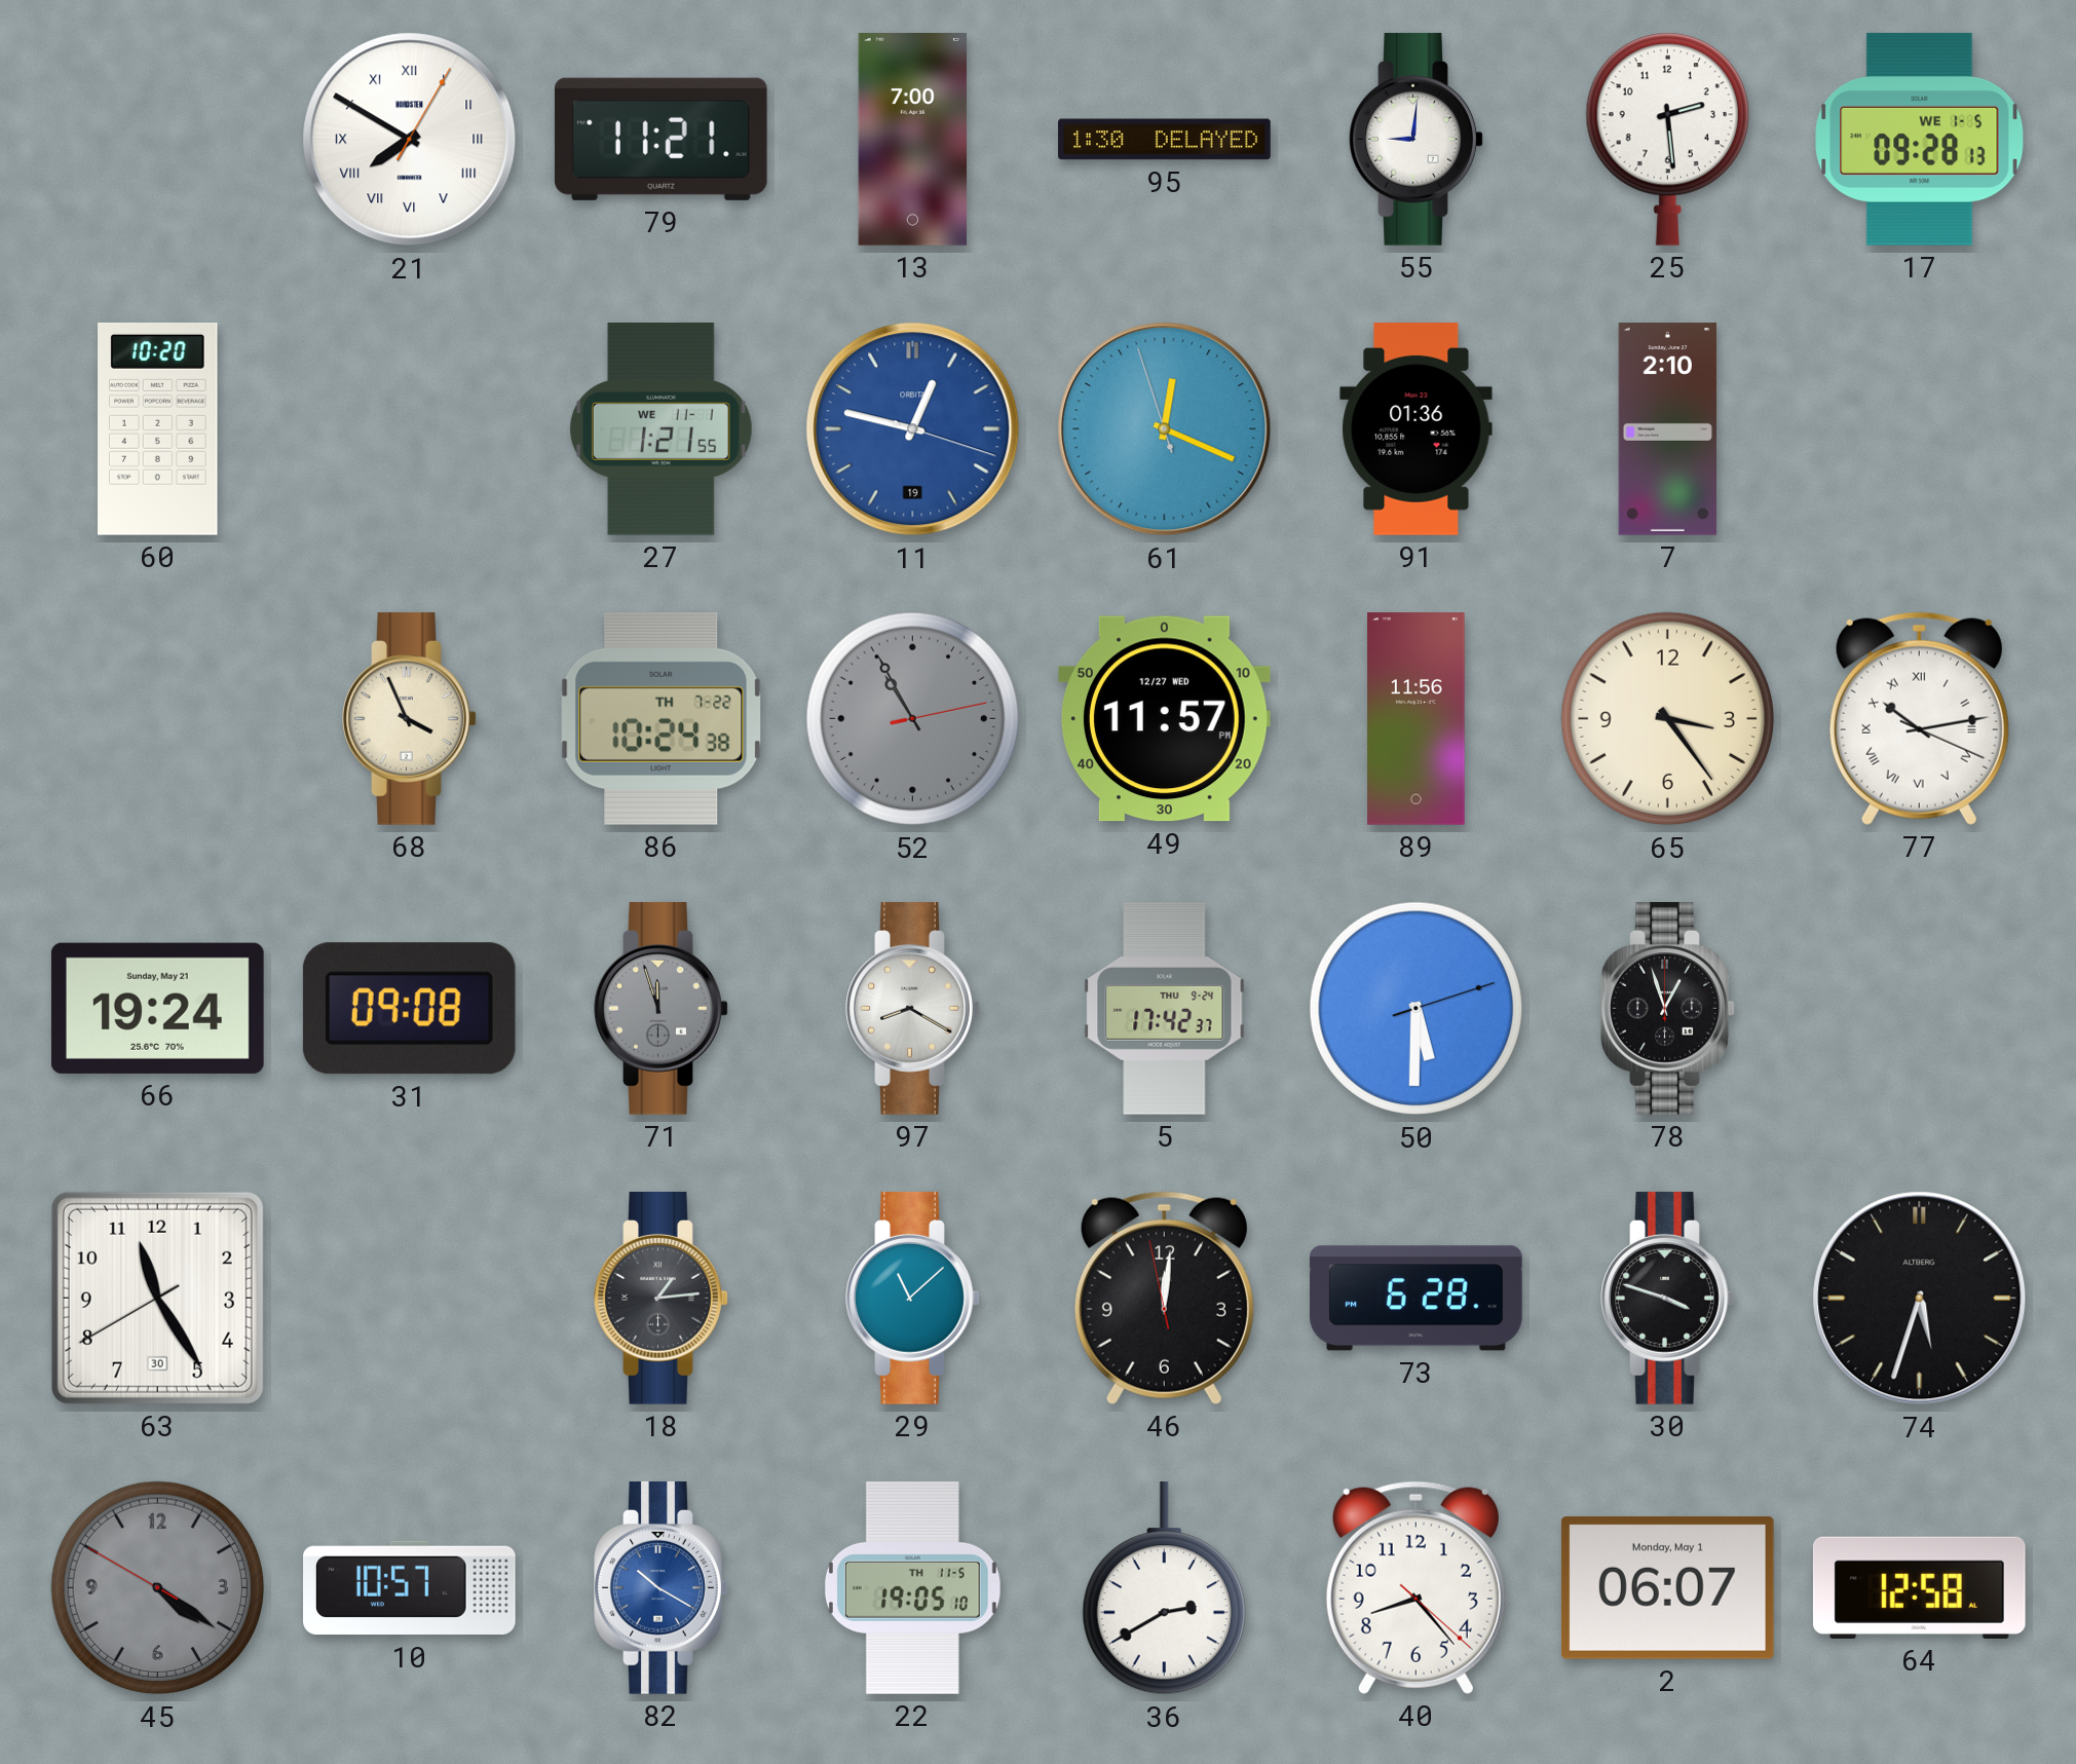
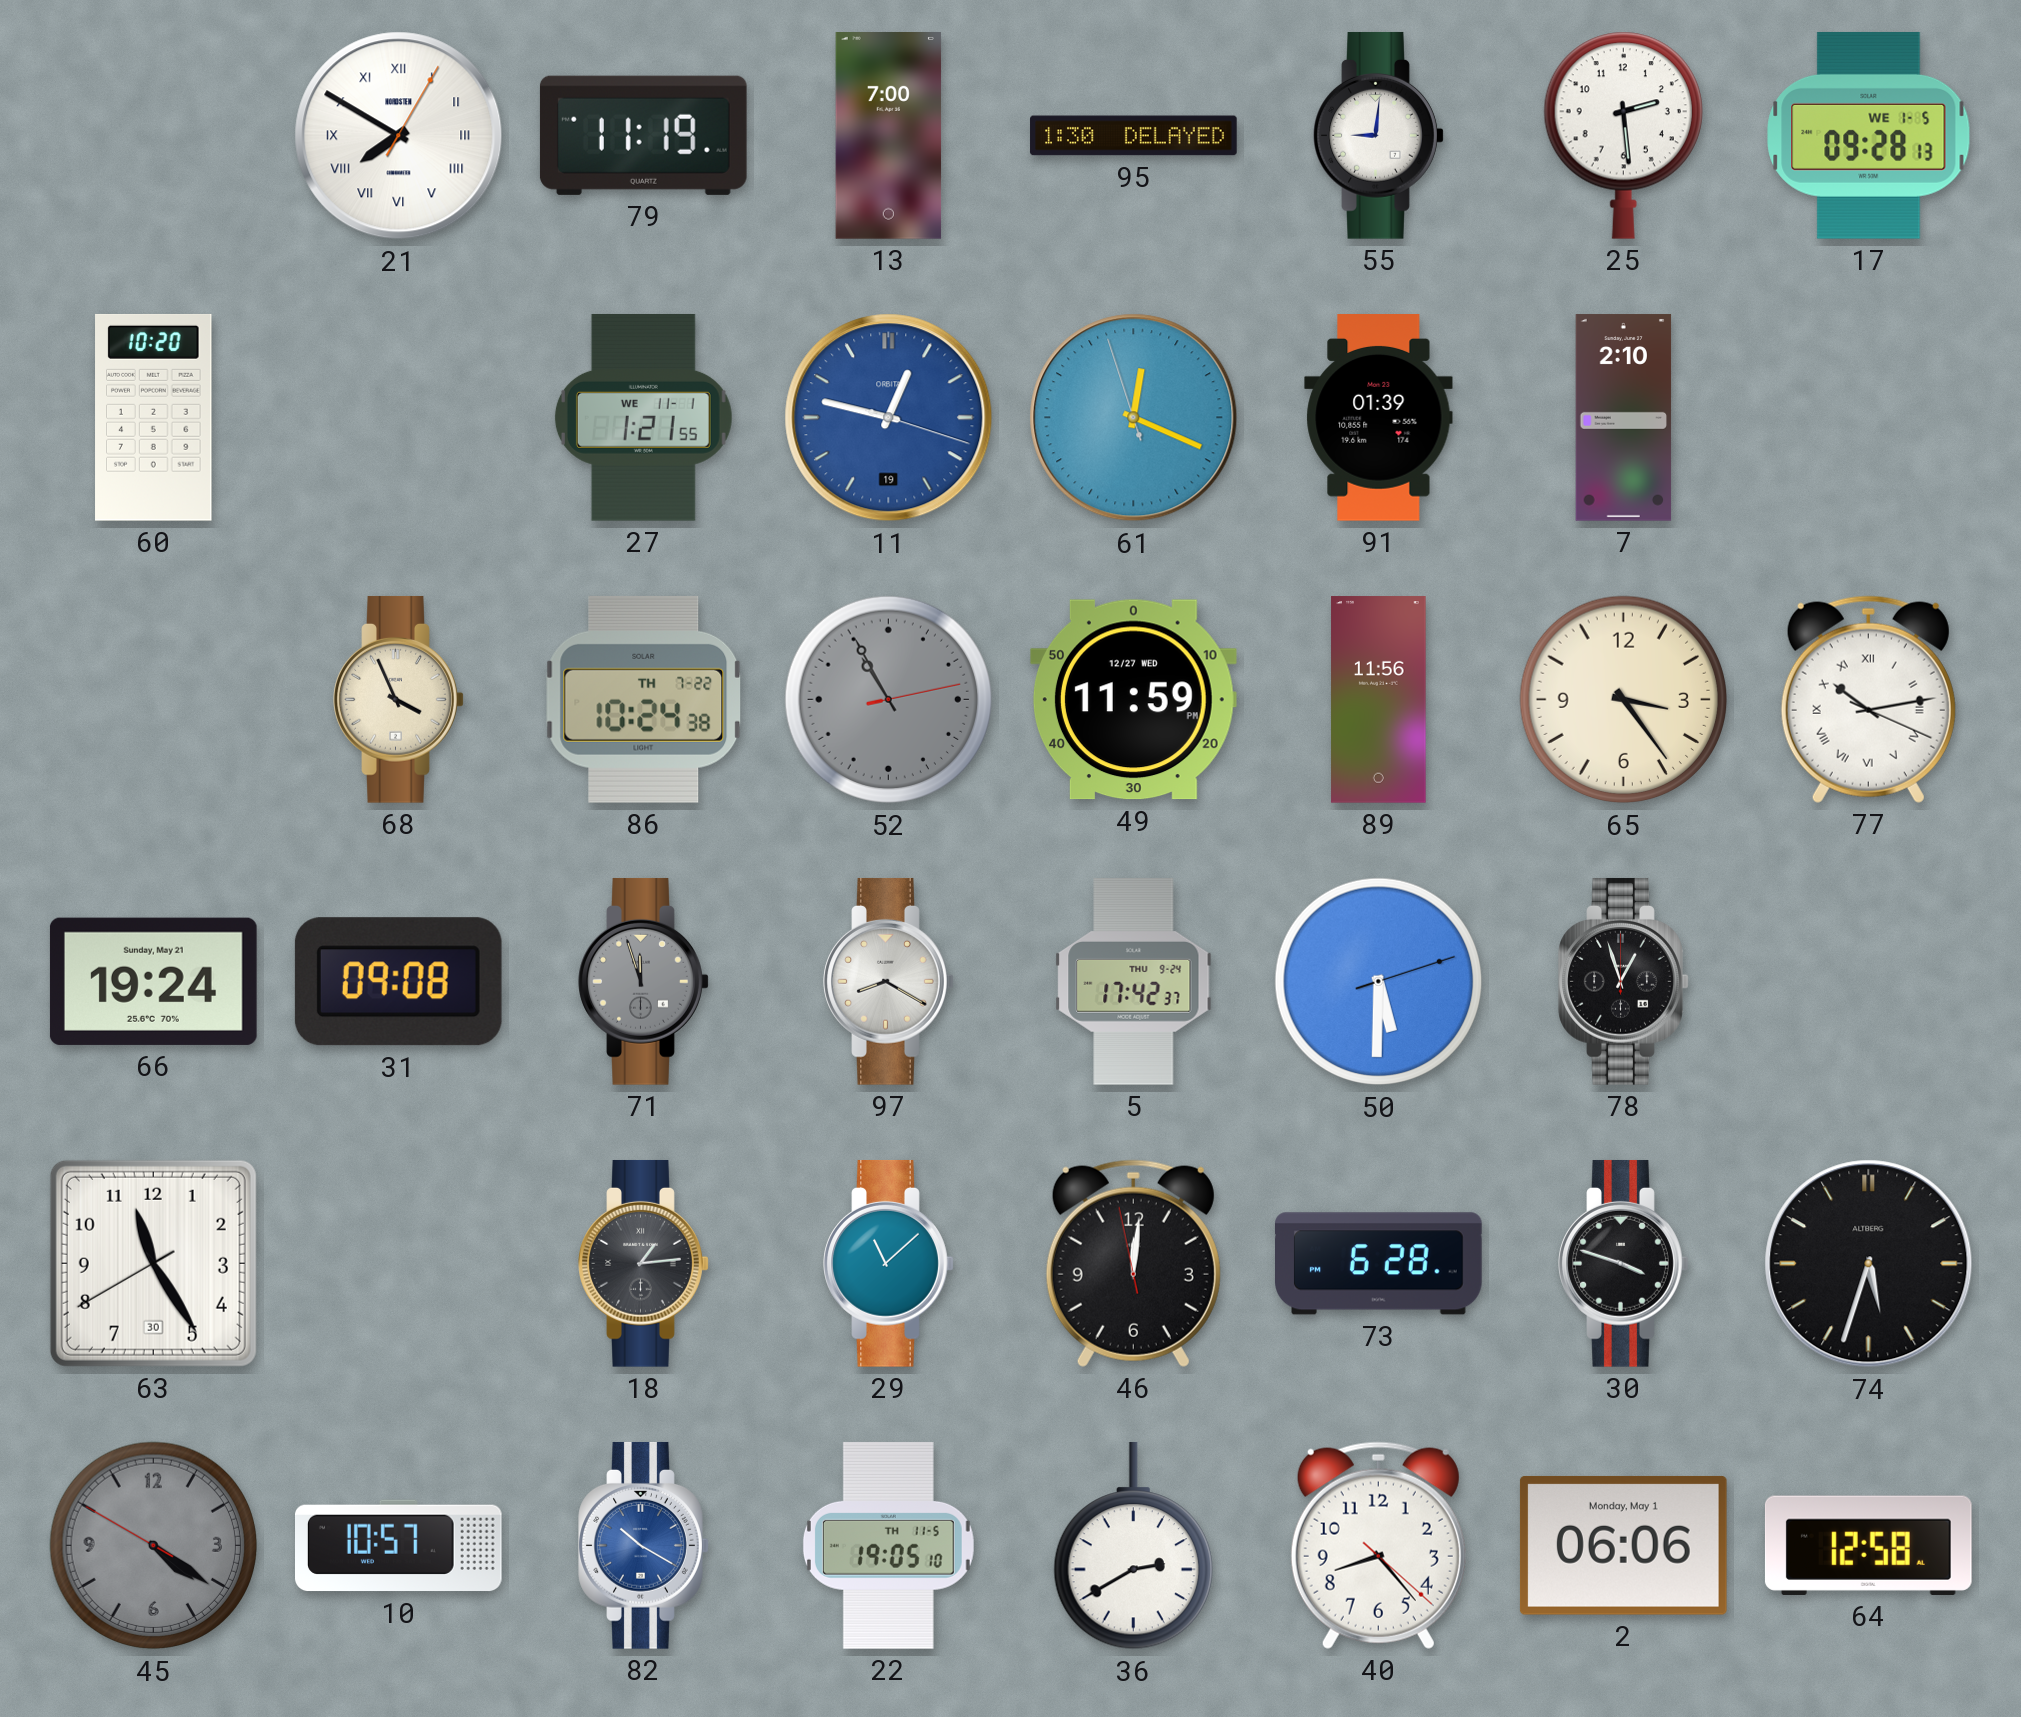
79: 11:21 -> 11:19
91: 01:36 -> 01:39
49: 11:57 -> 11:59
2: 06:07 -> 06:06
